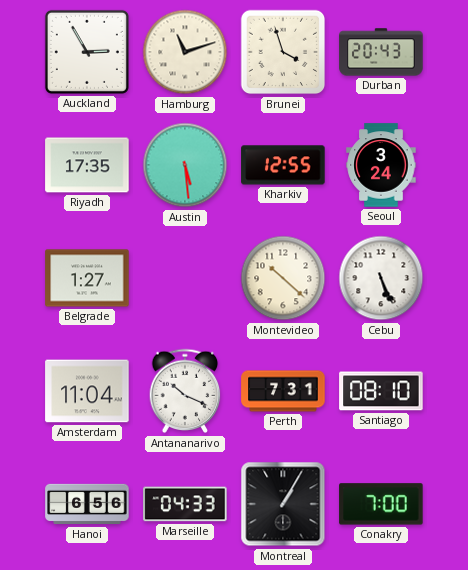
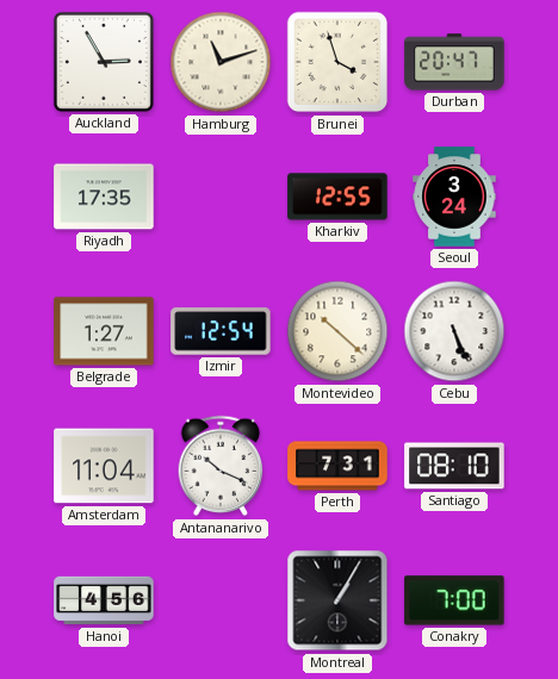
Durban: 20:43 -> 20:47
Austin: 5:29 -> none
Izmir: none -> 12:54
Hanoi: 6:56 -> 4:56
Marseille: 04:33 -> none
